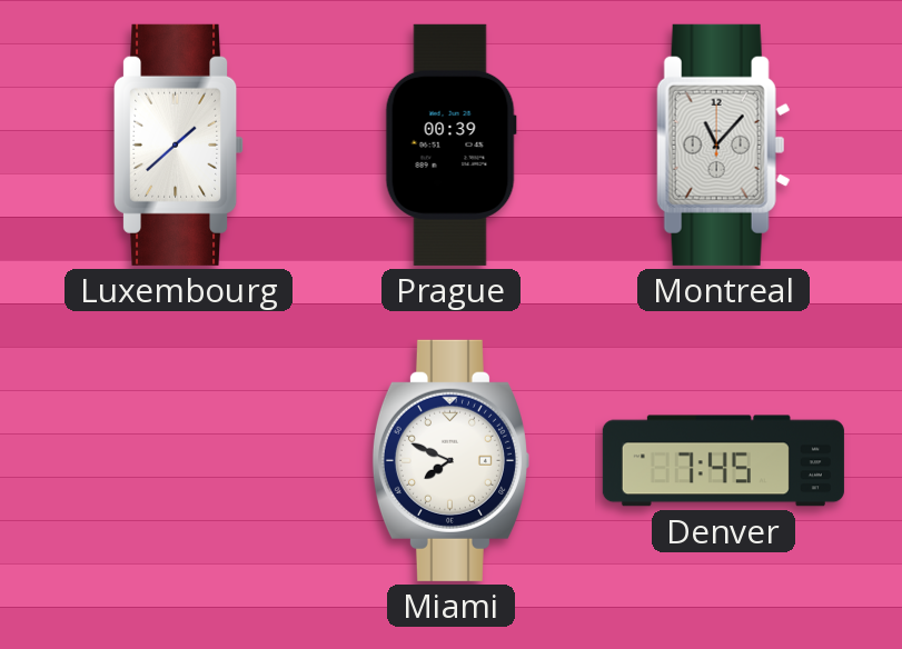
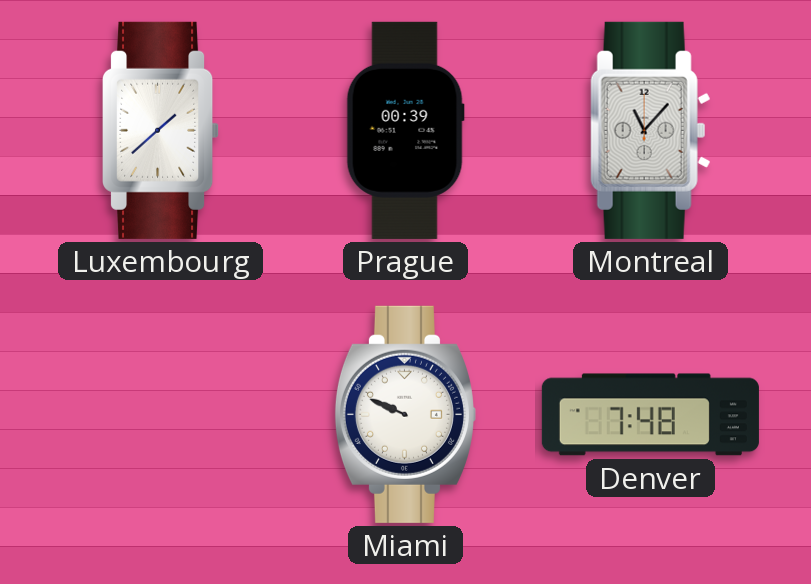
Miami: 7:49 -> 9:49
Denver: 7:45 -> 7:48
